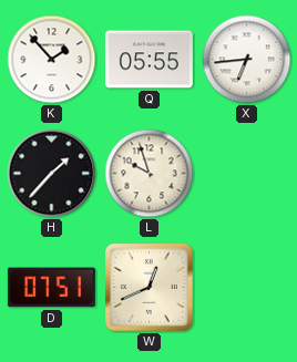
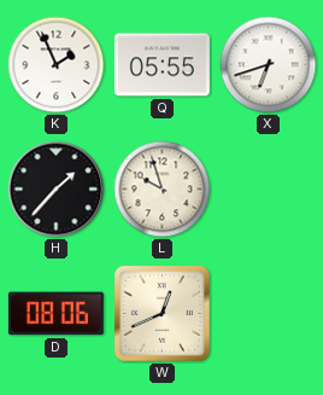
K: 1:53 -> 1:56
X: 6:44 -> 6:42
D: 07:51 -> 08:06
